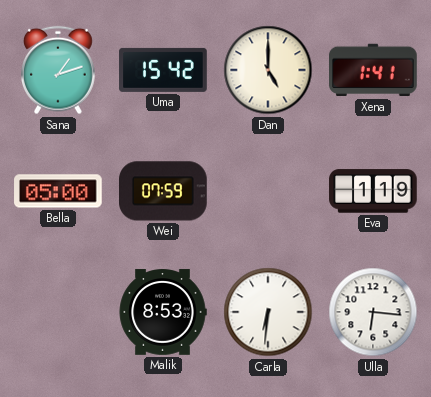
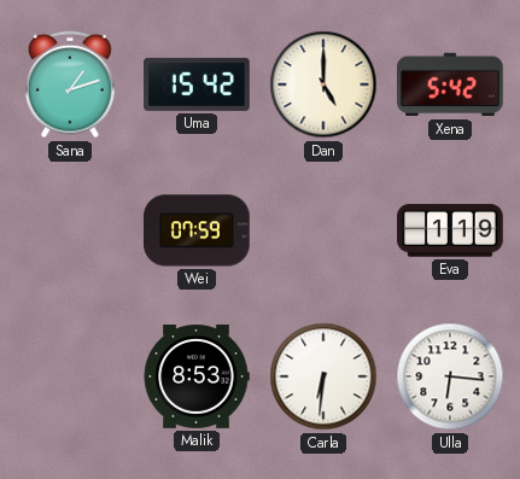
Xena: 1:41 -> 5:42
Bella: 05:00 -> none
